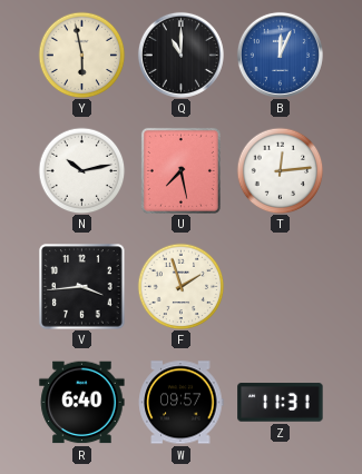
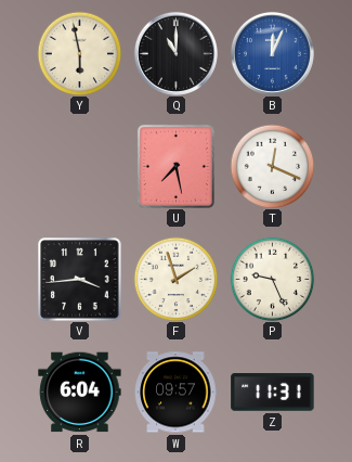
N: 10:13 -> none
T: 12:14 -> 12:19
P: none -> 9:26
R: 6:40 -> 6:04
